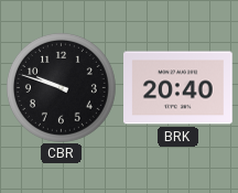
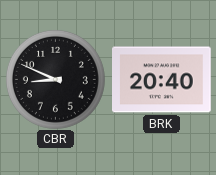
CBR: 9:48 -> 8:49
